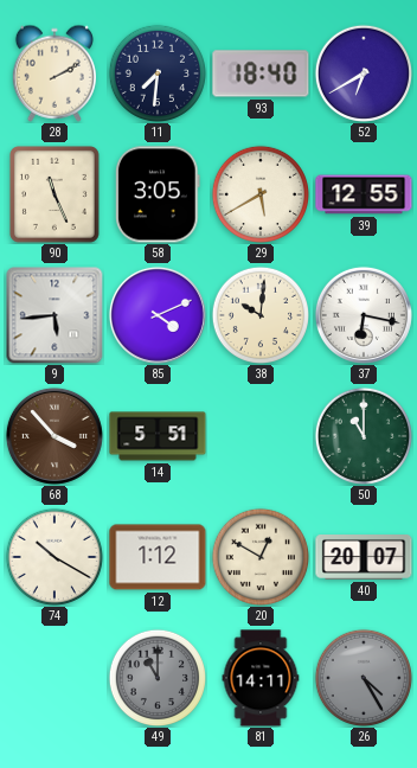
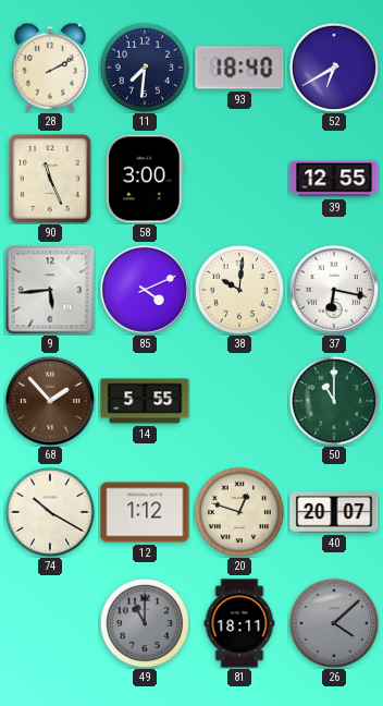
58: 3:05 -> 3:00
29: 5:40 -> none
68: 3:53 -> 1:53
14: 5:51 -> 5:55
20: 12:50 -> 12:48
81: 14:11 -> 18:11
26: 4:25 -> 4:08
